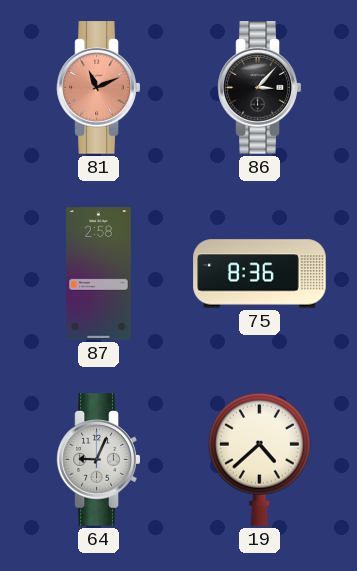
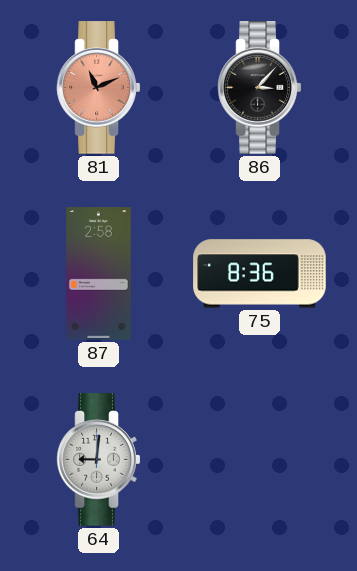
64: 9:04 -> 9:01
19: 4:38 -> none
